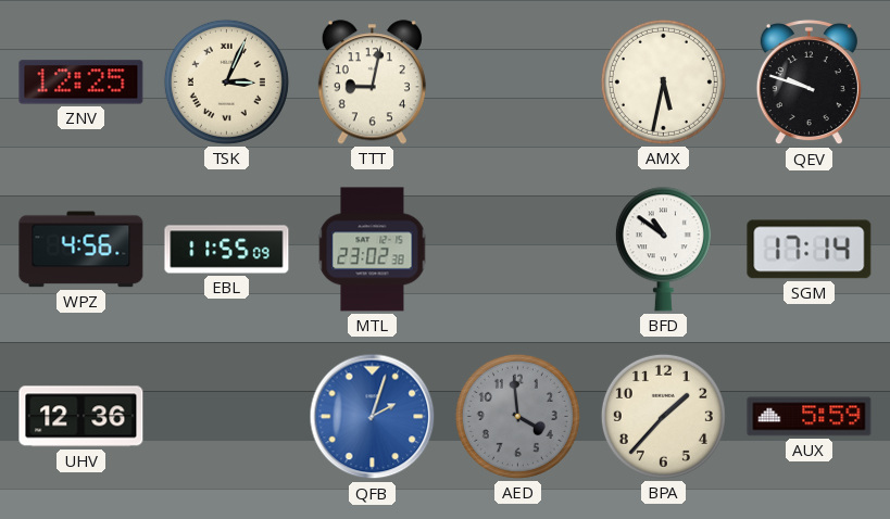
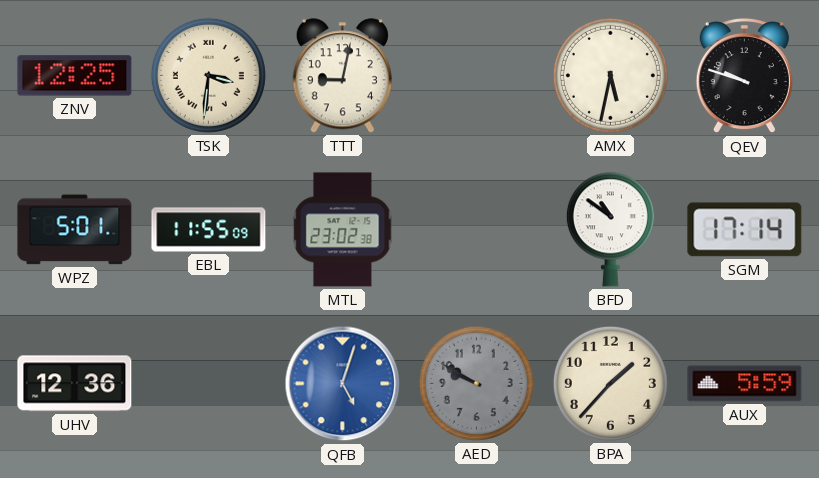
TSK: 3:04 -> 3:31
WPZ: 4:56 -> 5:01
QFB: 2:03 -> 5:03
AED: 3:59 -> 9:50
